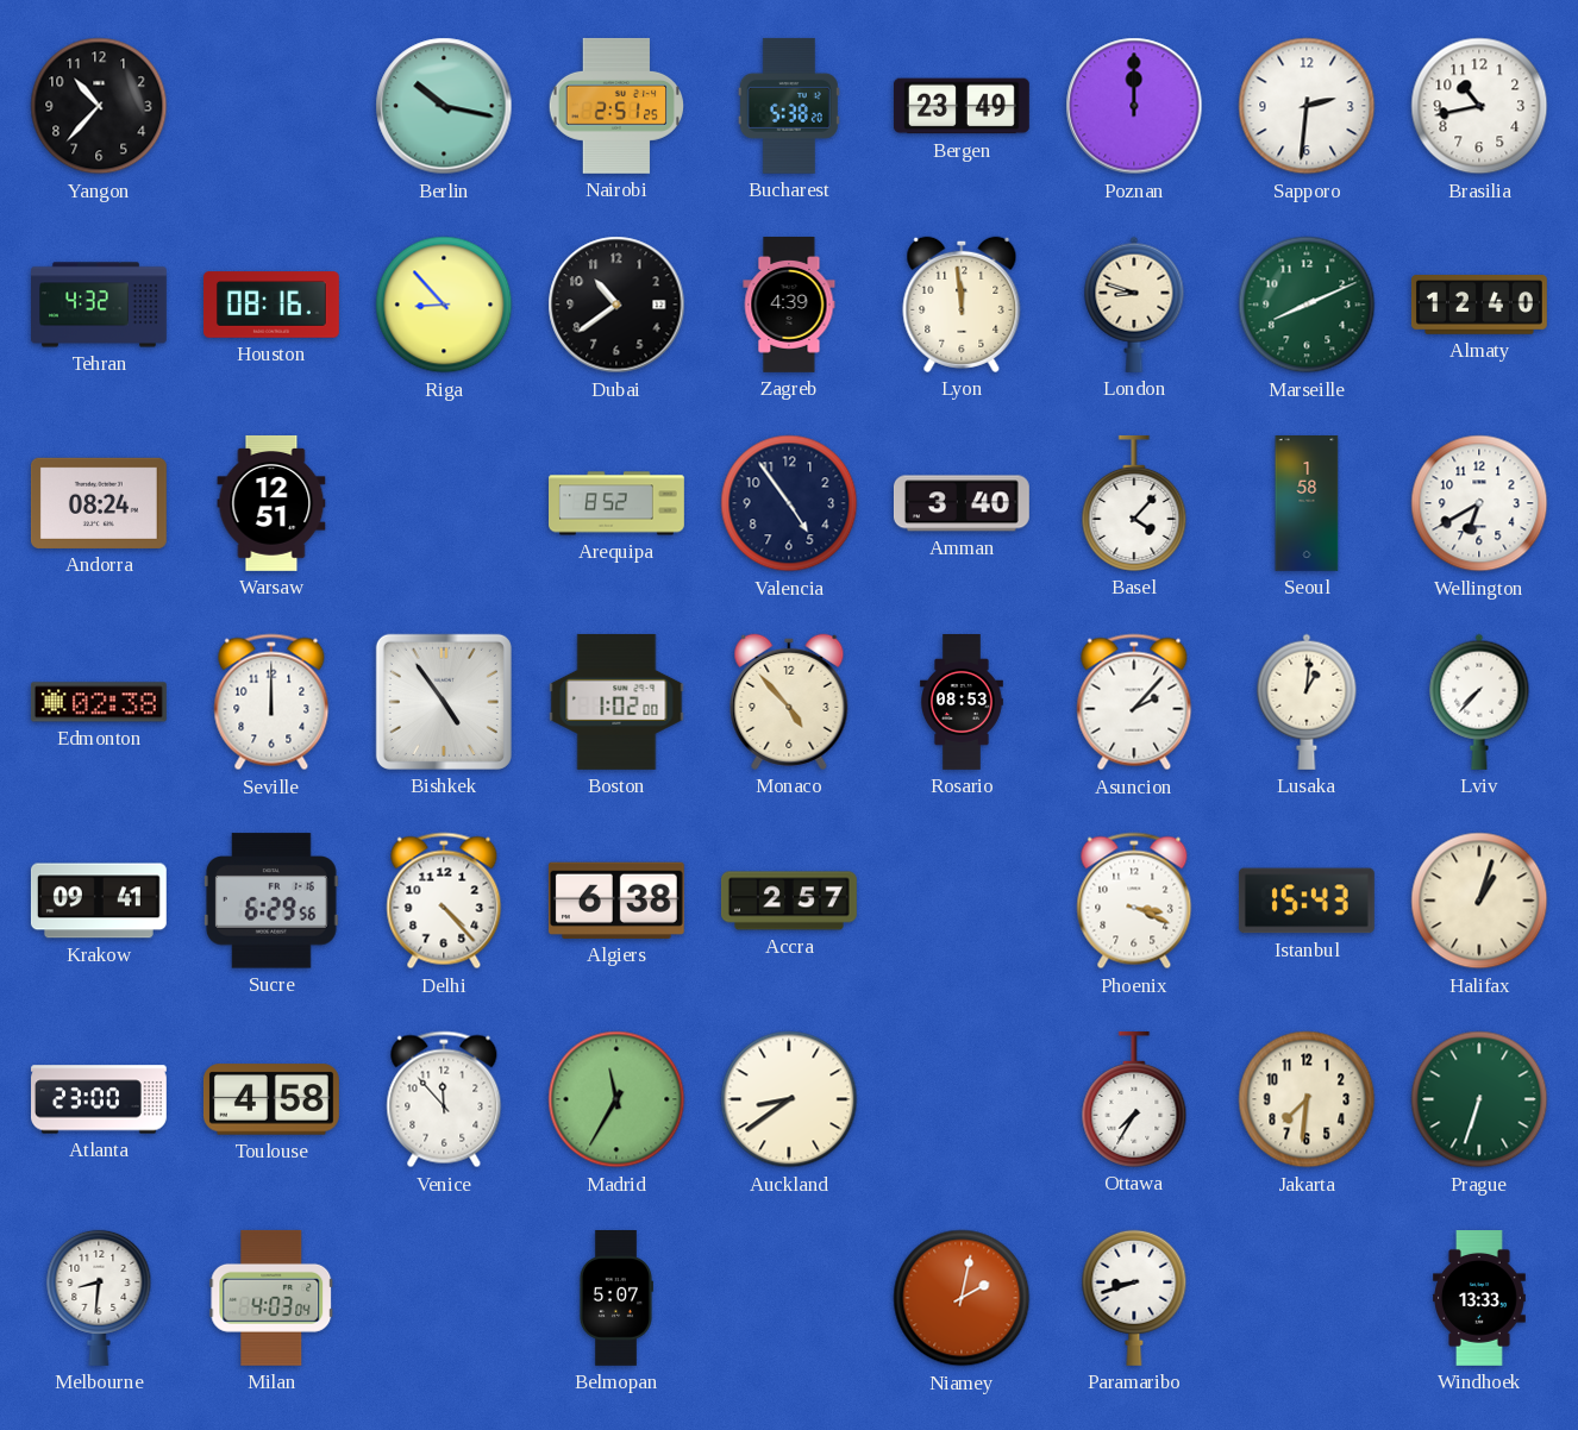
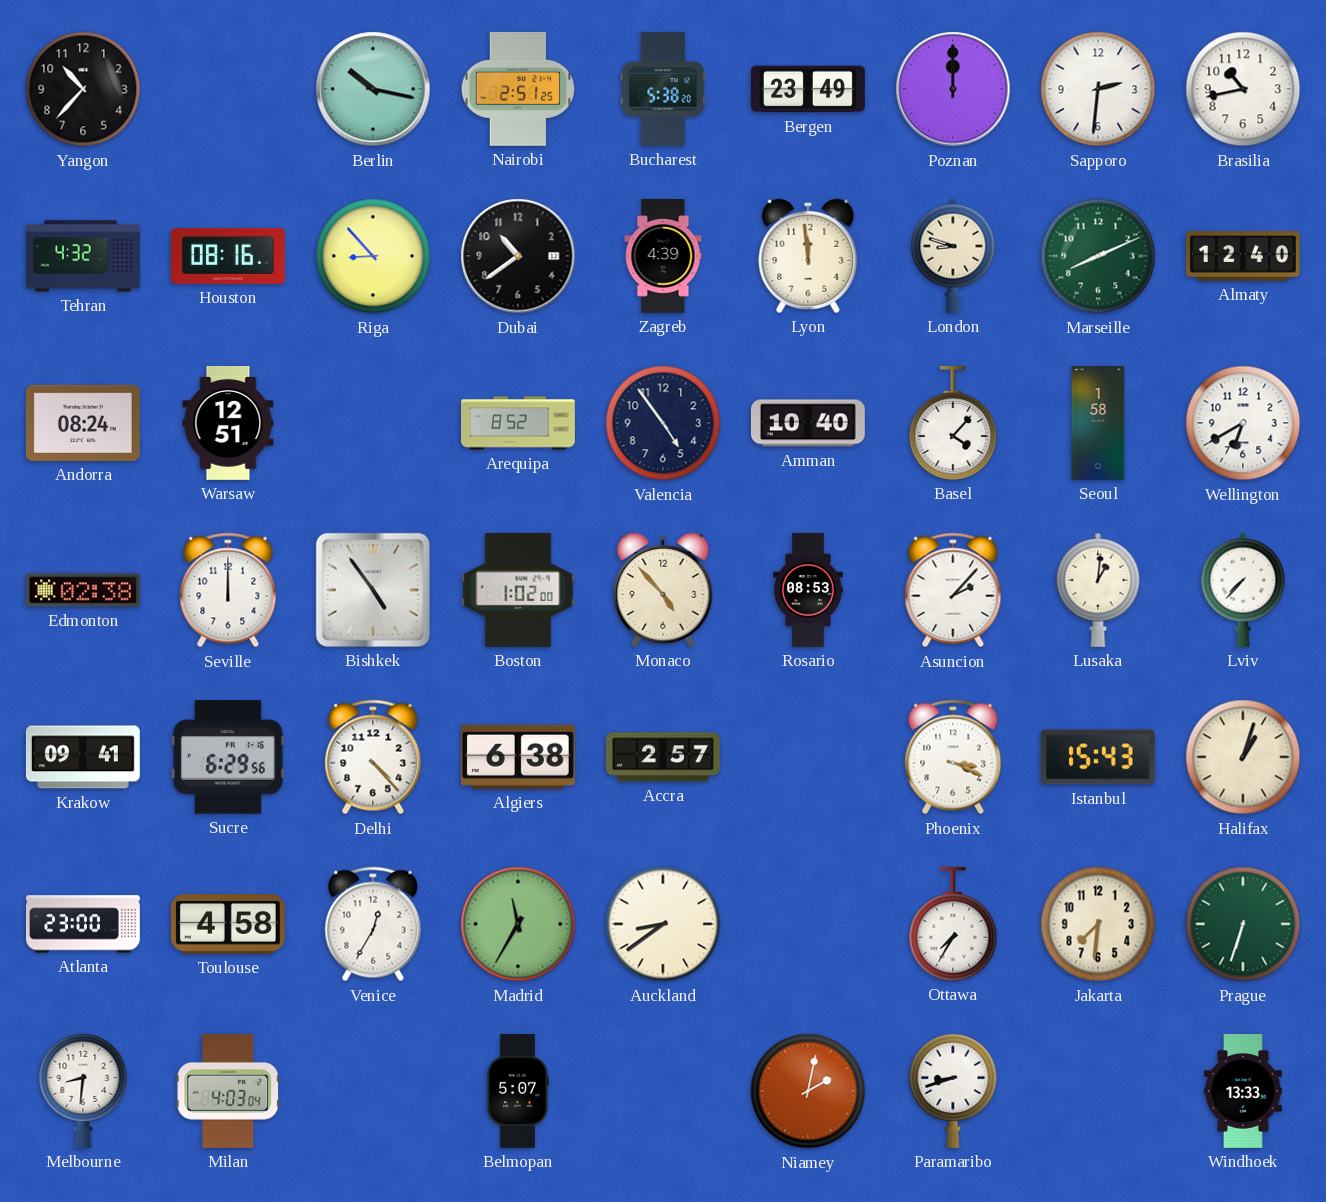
Amman: 3:40 -> 10:40
Venice: 11:53 -> 12:35
